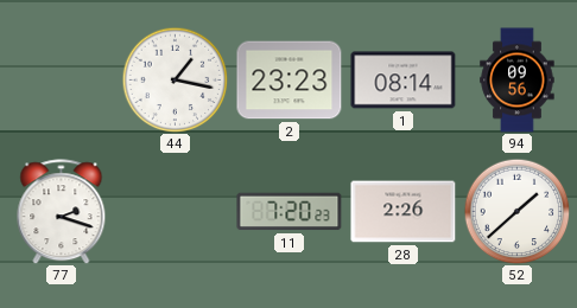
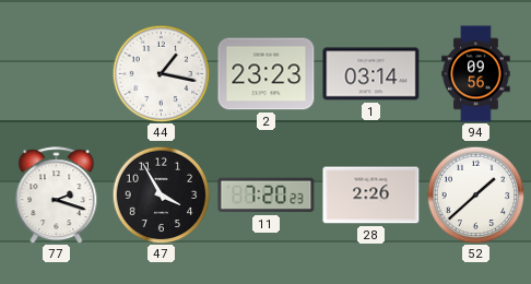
1: 08:14 -> 03:14
47: none -> 3:55
